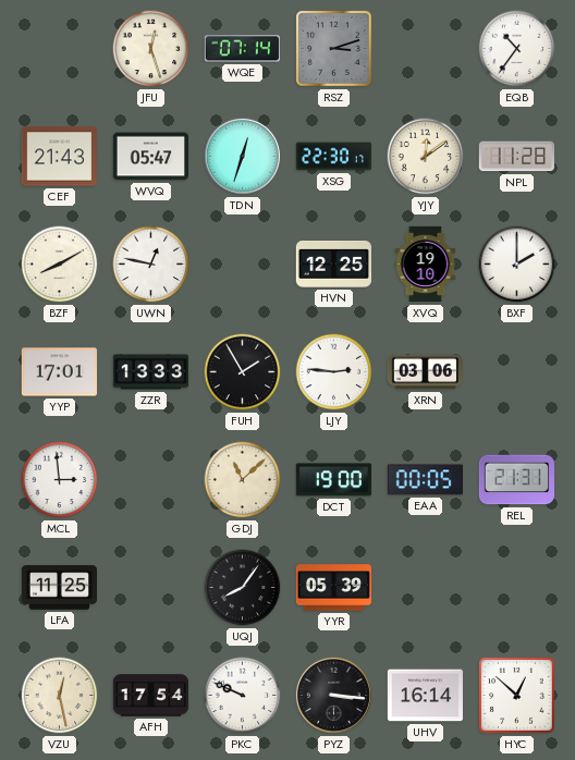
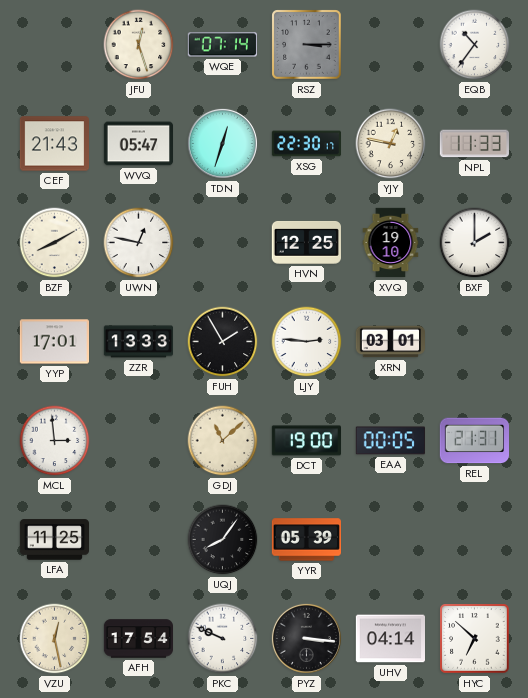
RSZ: 3:12 -> 3:15
YJY: 12:09 -> 12:47
NPL: 11:28 -> 11:33
XRN: 03:06 -> 03:01
UHV: 16:14 -> 04:14
HYC: 12:52 -> 6:52
